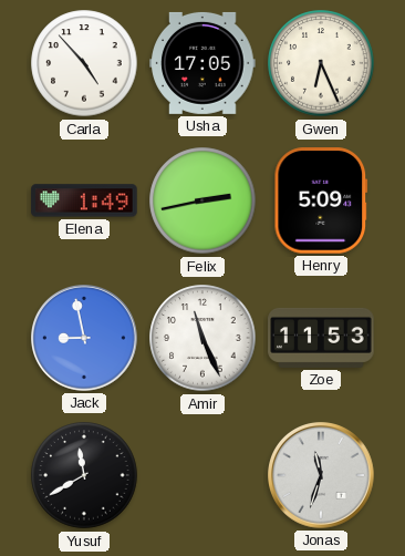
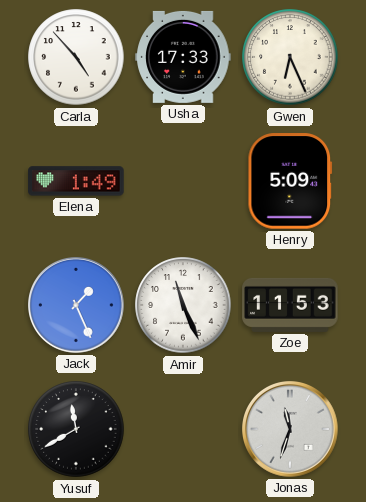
Usha: 17:05 -> 17:33
Felix: 2:43 -> none
Jack: 8:58 -> 1:26
